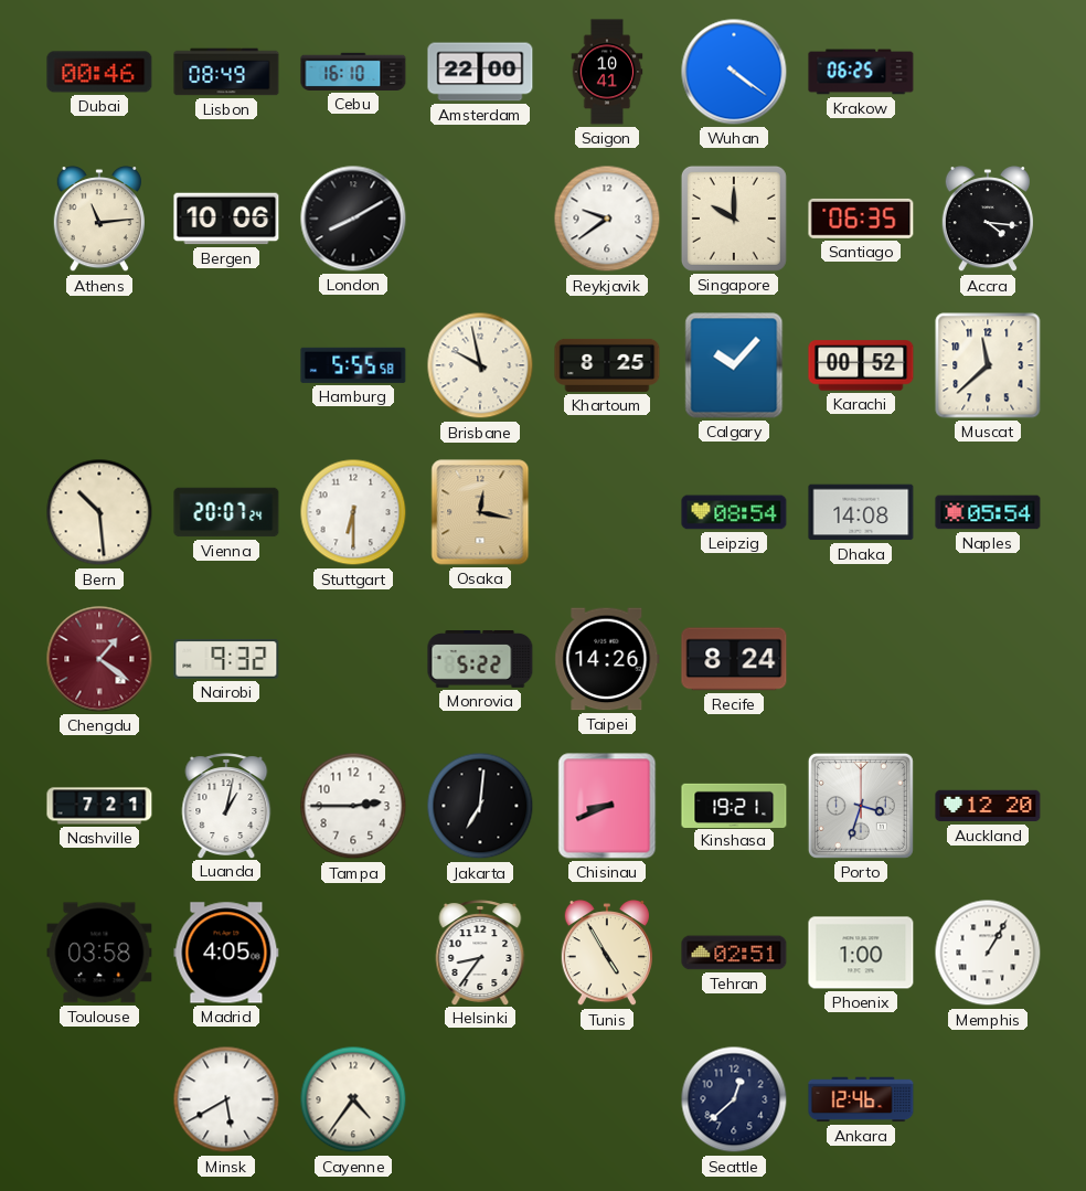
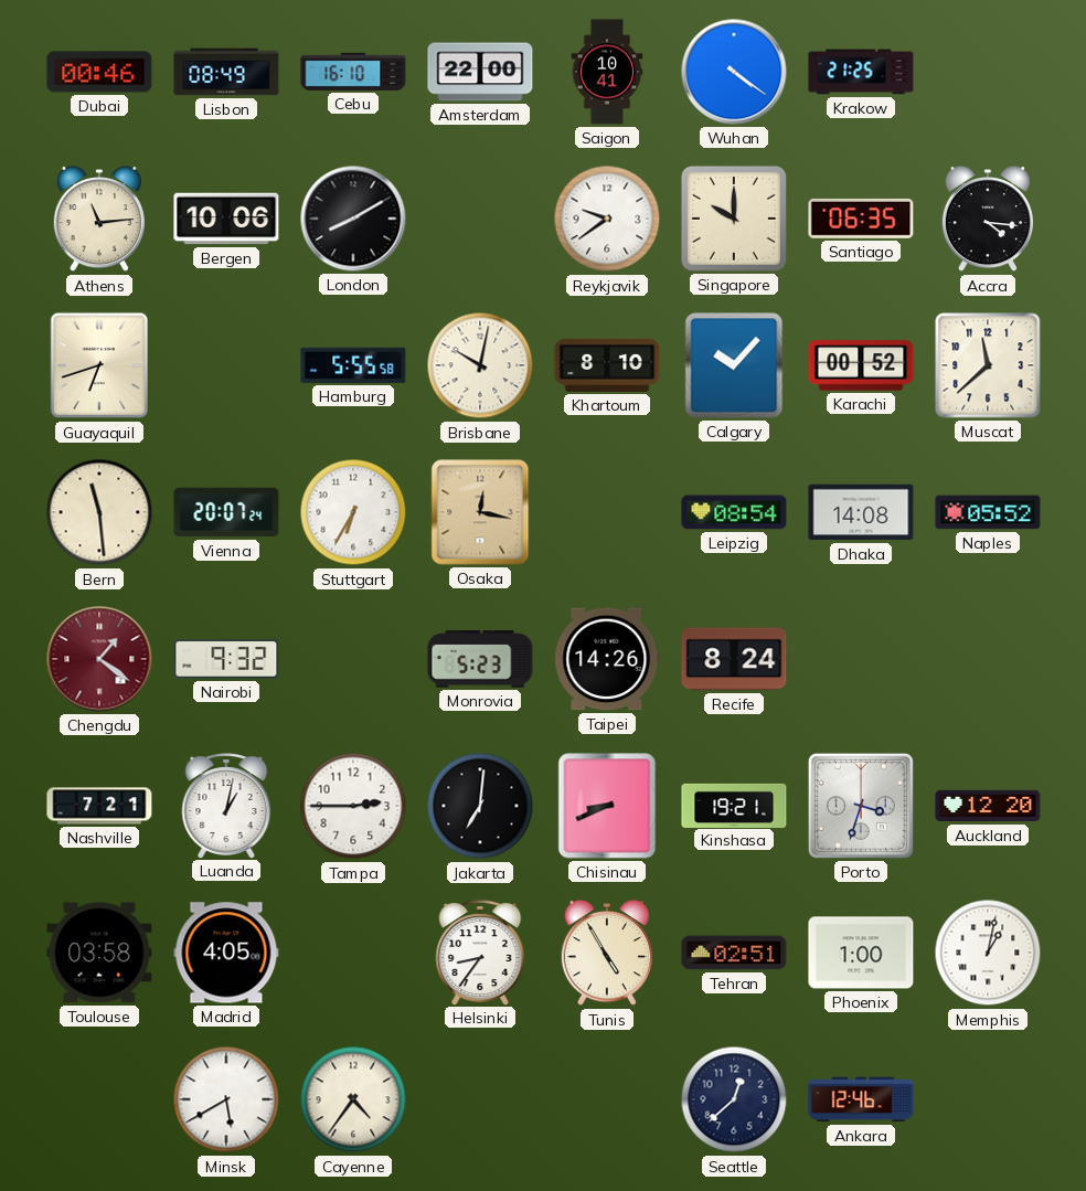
Krakow: 06:25 -> 21:25
Guayaquil: none -> 6:42
Brisbane: 9:58 -> 10:02
Khartoum: 8:25 -> 8:10
Bern: 10:29 -> 11:29
Stuttgart: 6:30 -> 6:35
Naples: 05:54 -> 05:52
Monrovia: 5:22 -> 5:23
Memphis: 1:05 -> 1:02
